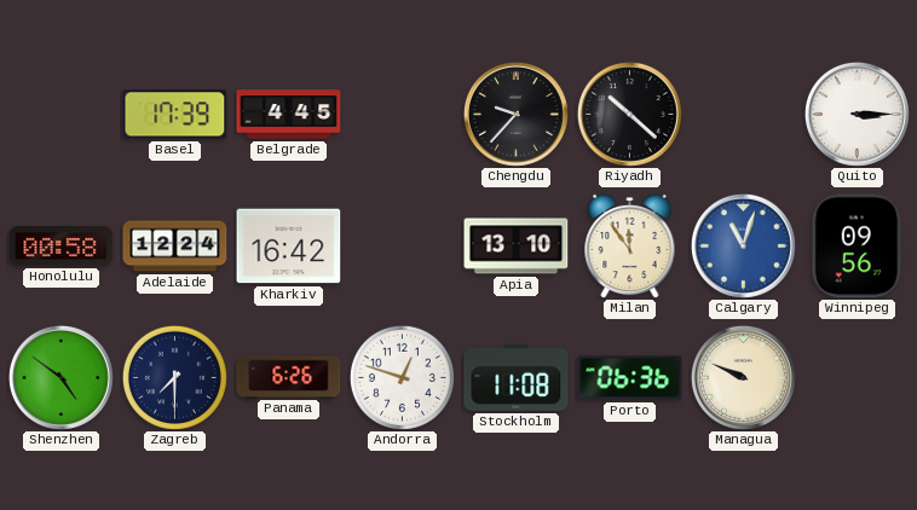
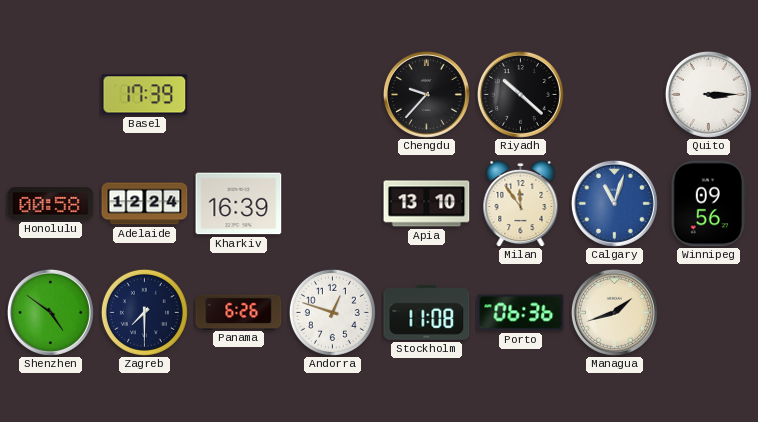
Belgrade: 4:45 -> none
Kharkiv: 16:42 -> 16:39
Managua: 9:49 -> 1:42
